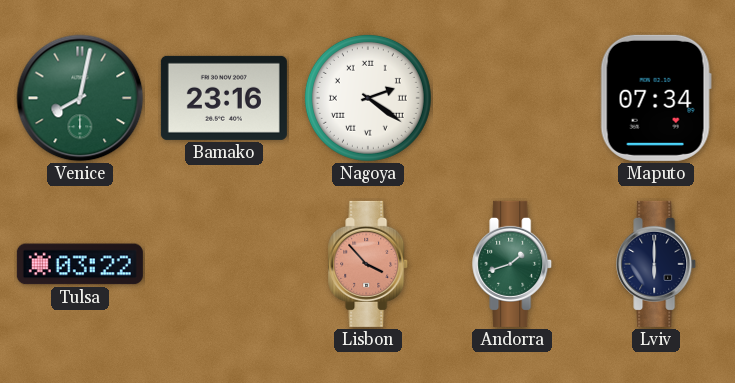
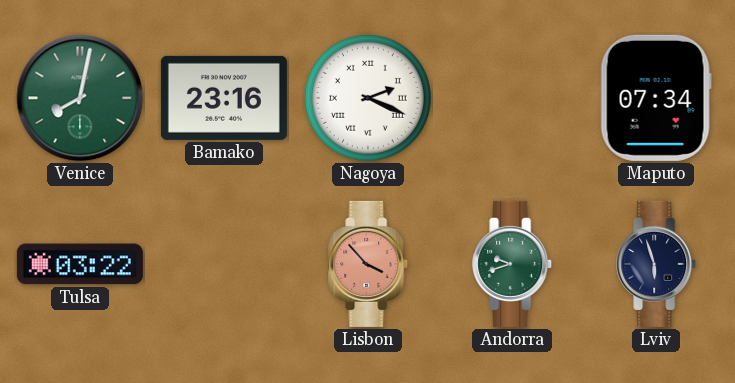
Nagoya: 2:21 -> 2:19
Andorra: 1:42 -> 9:42
Lviv: 6:00 -> 5:57
